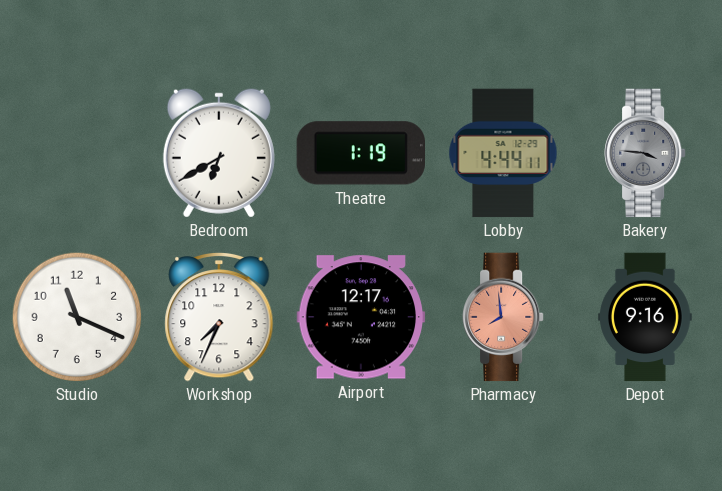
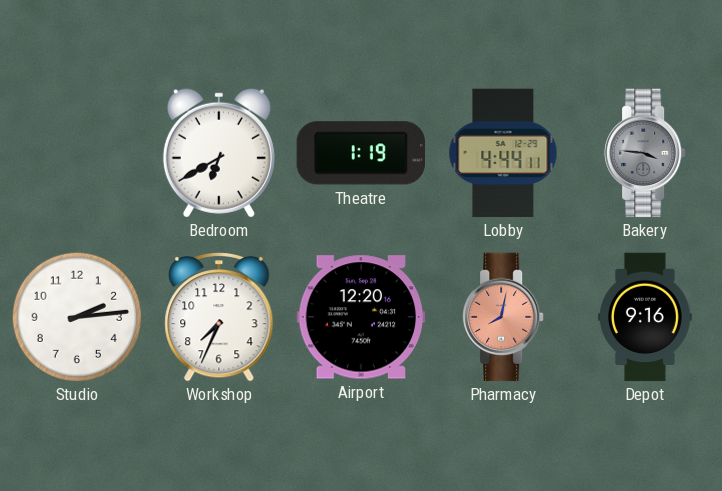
Studio: 11:19 -> 2:14
Airport: 12:17 -> 12:20
Pharmacy: 7:59 -> 8:02
